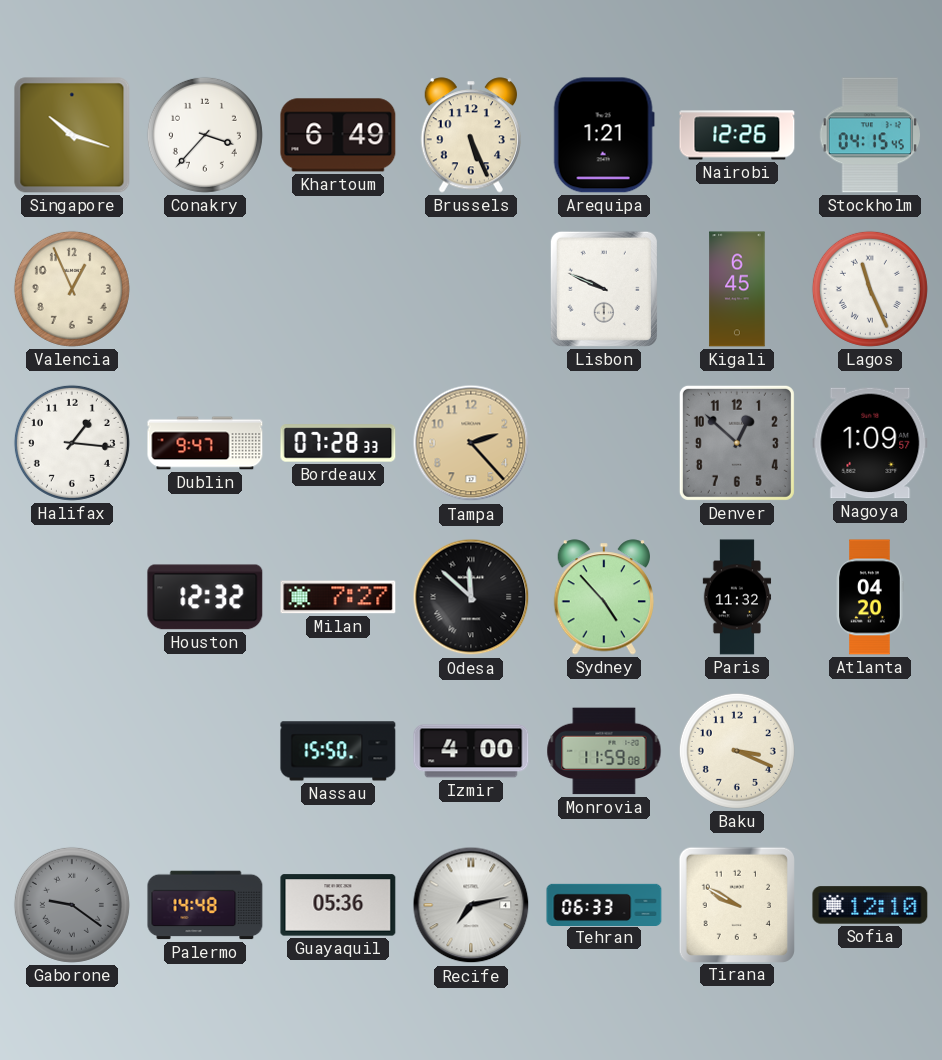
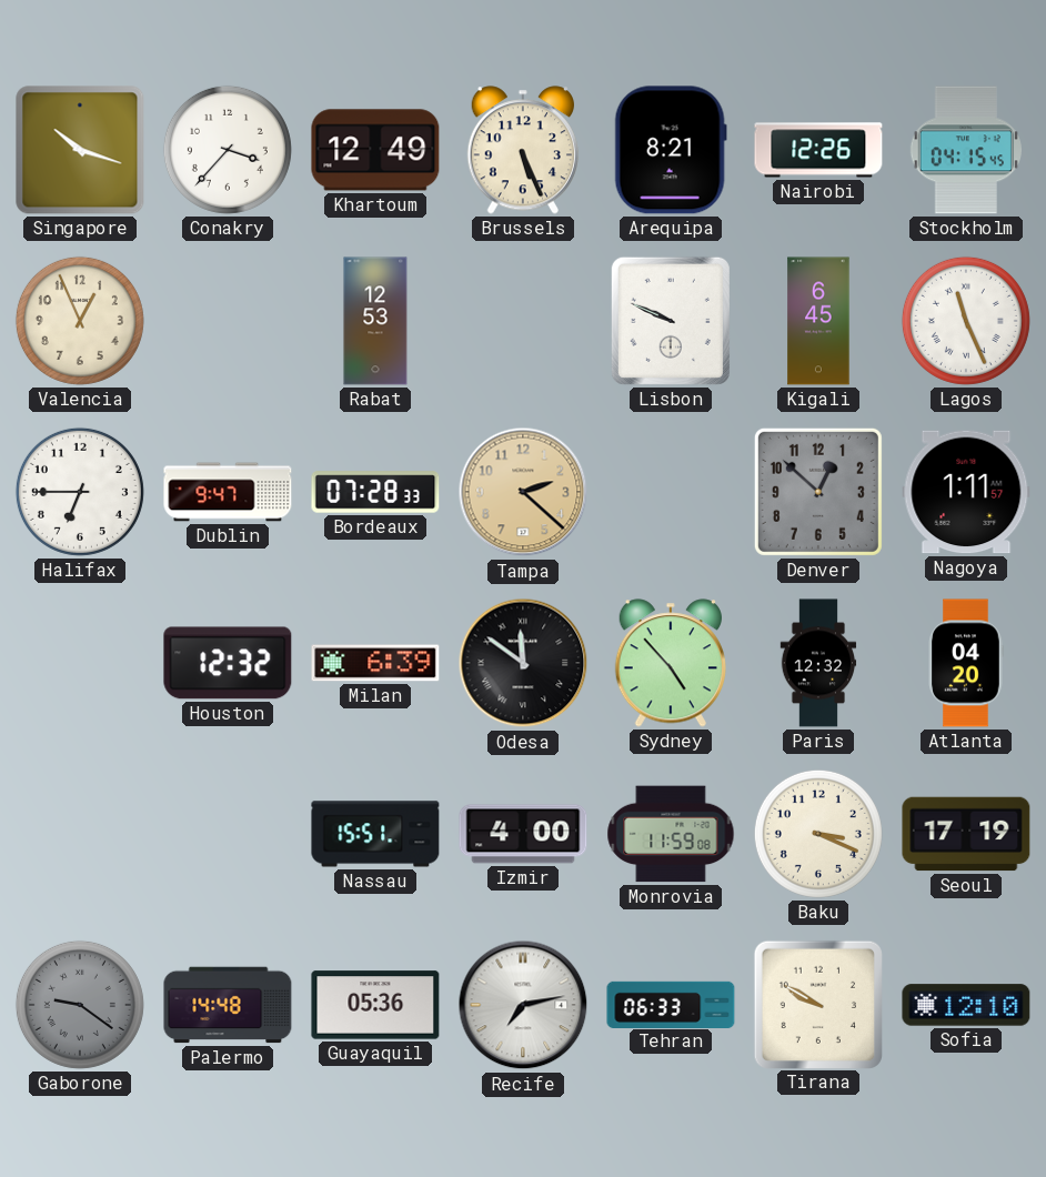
Khartoum: 6:49 -> 12:49
Arequipa: 1:21 -> 8:21
Rabat: none -> 12:53
Halifax: 1:16 -> 6:45
Tampa: 2:23 -> 2:22
Nagoya: 1:09 -> 1:11
Milan: 7:27 -> 6:39
Odesa: 11:52 -> 11:51
Paris: 11:32 -> 12:32
Nassau: 15:50 -> 15:51
Seoul: none -> 17:19
